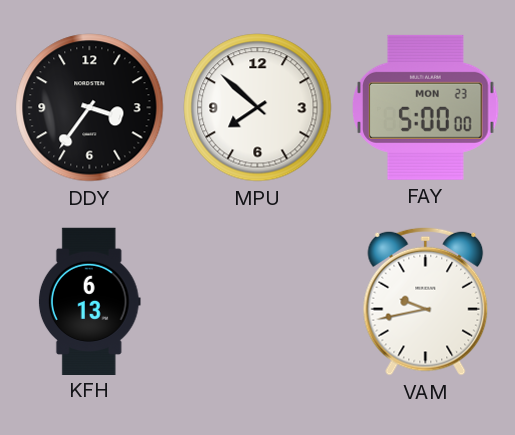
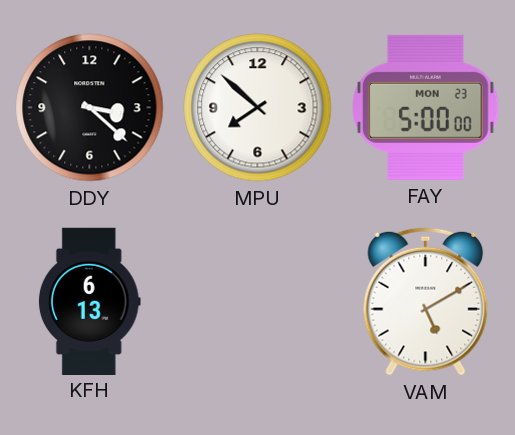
DDY: 3:36 -> 3:22
VAM: 9:43 -> 5:10
